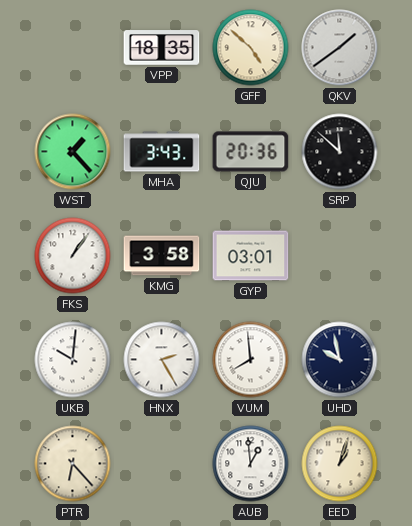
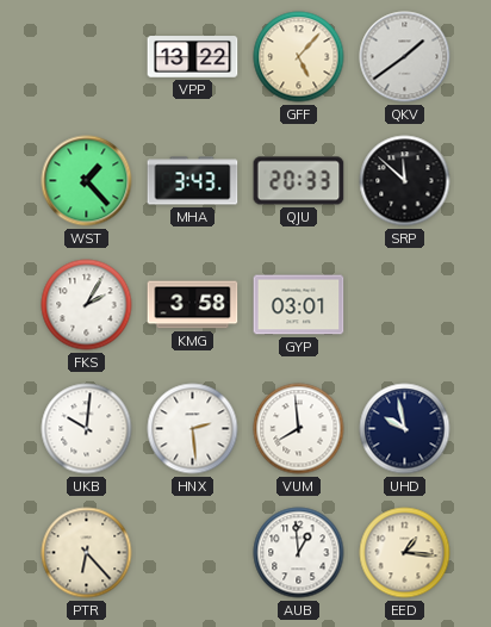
VPP: 18:35 -> 13:22
GFF: 4:52 -> 5:07
QJU: 20:36 -> 20:33
FKS: 1:06 -> 2:05
HNX: 2:25 -> 2:29
EED: 1:03 -> 1:16
